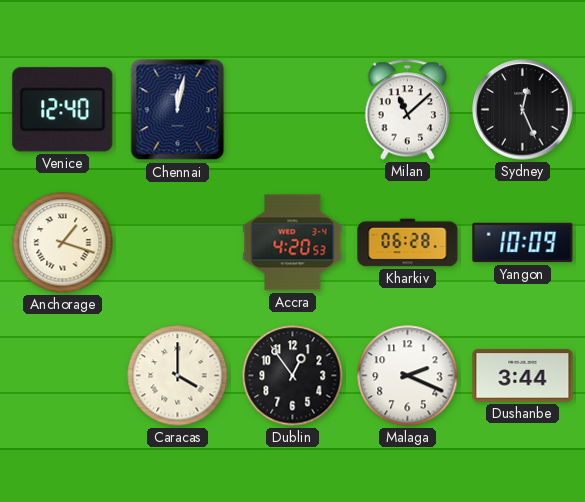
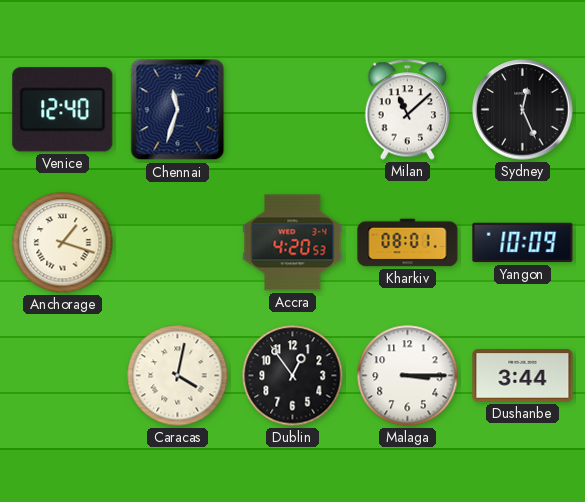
Chennai: 12:02 -> 11:33
Kharkiv: 06:28 -> 08:01
Caracas: 4:00 -> 4:02
Malaga: 2:19 -> 3:15
